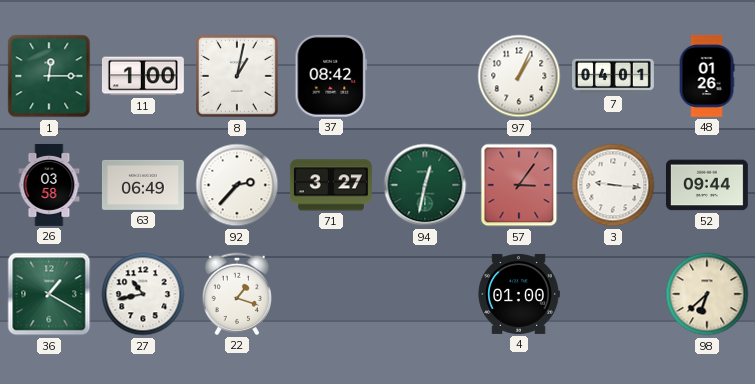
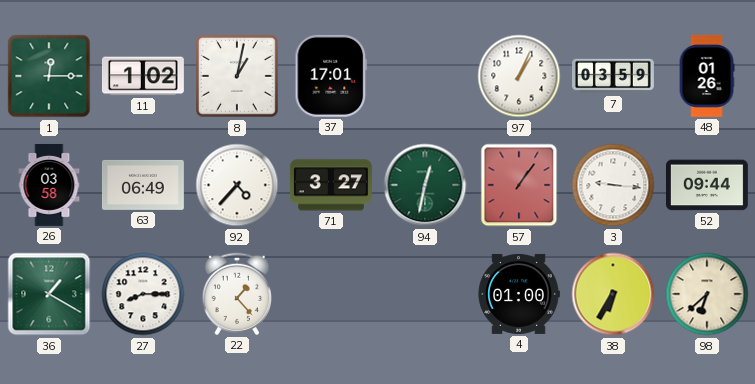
11: 1:00 -> 1:02
37: 08:42 -> 17:01
7: 04:01 -> 03:59
92: 2:37 -> 4:37
57: 3:06 -> 1:06
27: 10:43 -> 8:15
22: 1:18 -> 1:23
38: none -> 6:35
